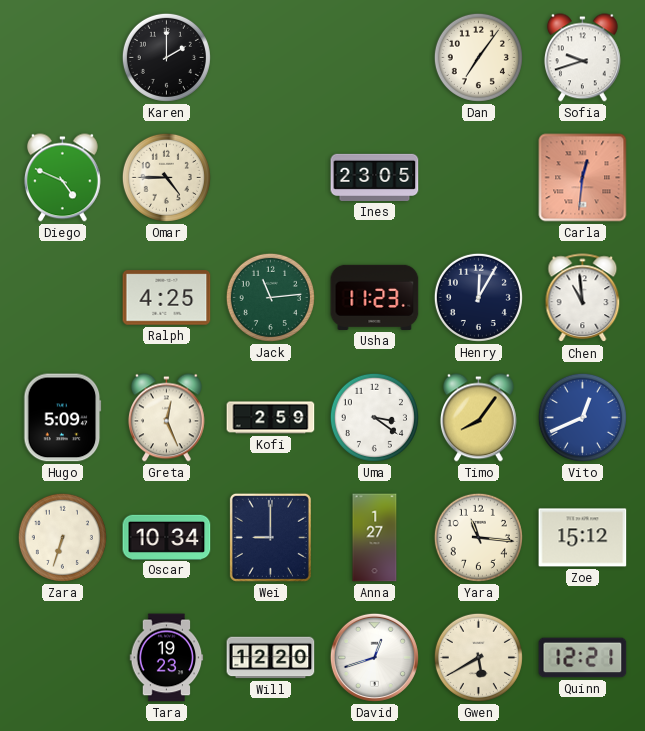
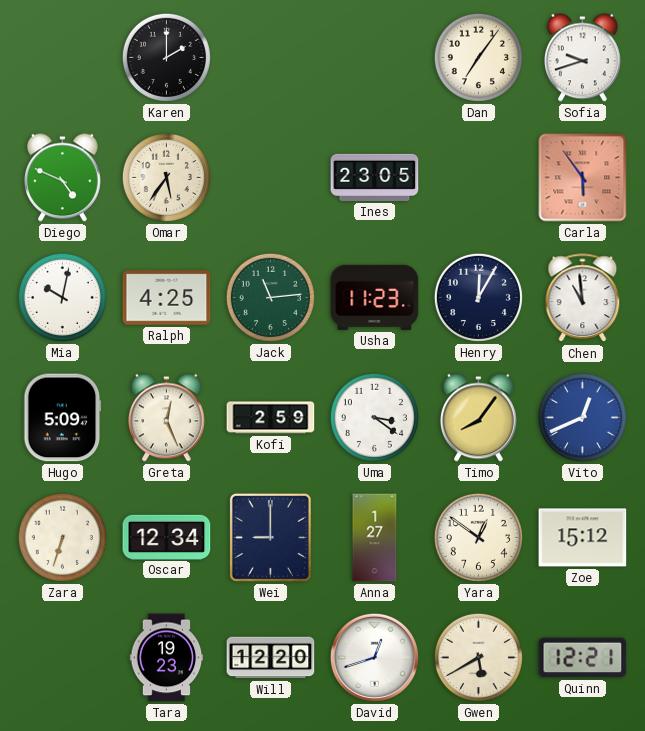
Omar: 4:45 -> 5:36
Carla: 12:31 -> 5:54
Mia: none -> 10:02
Oscar: 10:34 -> 12:34
Yara: 11:16 -> 12:51
